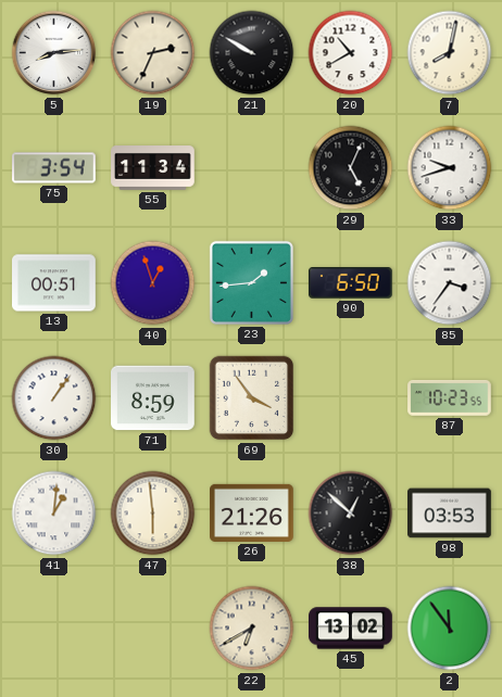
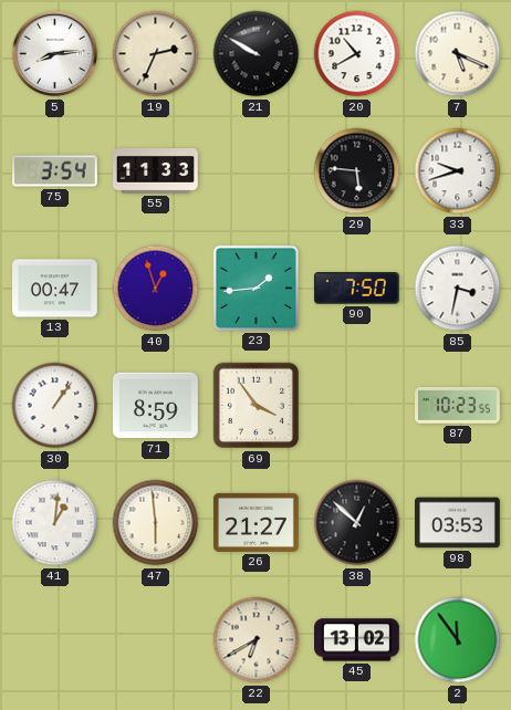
7: 8:02 -> 5:19
55: 11:34 -> 11:33
29: 5:04 -> 5:46
13: 00:51 -> 00:47
90: 6:50 -> 7:50
85: 3:36 -> 3:32
26: 21:26 -> 21:27
